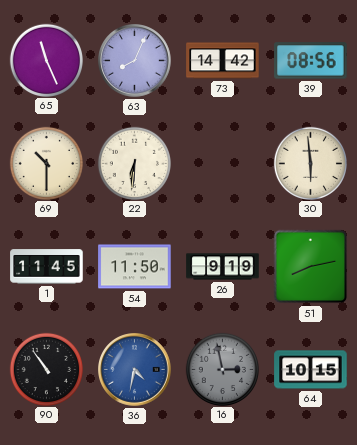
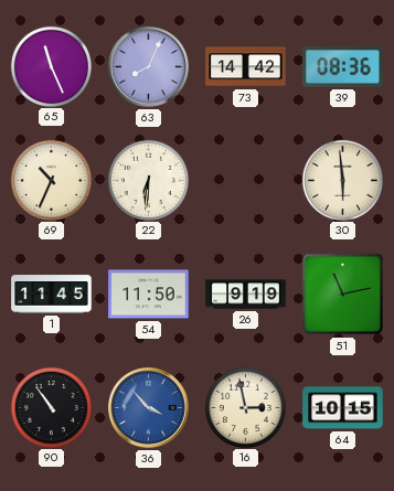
39: 08:56 -> 08:36
69: 10:30 -> 10:34
51: 8:13 -> 11:13
36: 4:32 -> 3:53
16 dial: grey -> cream
